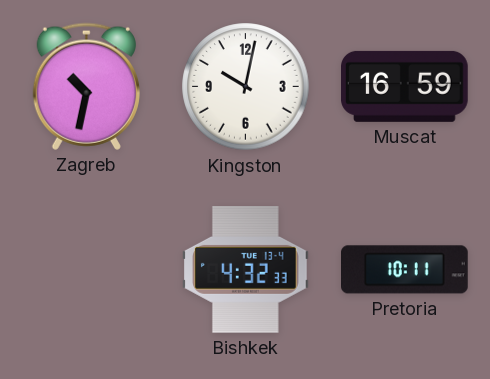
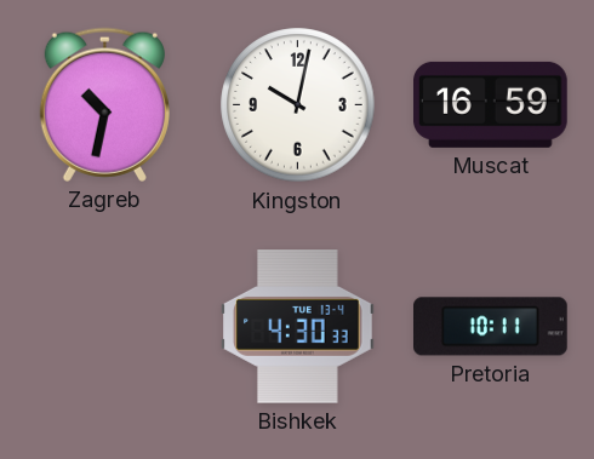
Bishkek: 4:32 -> 4:30
